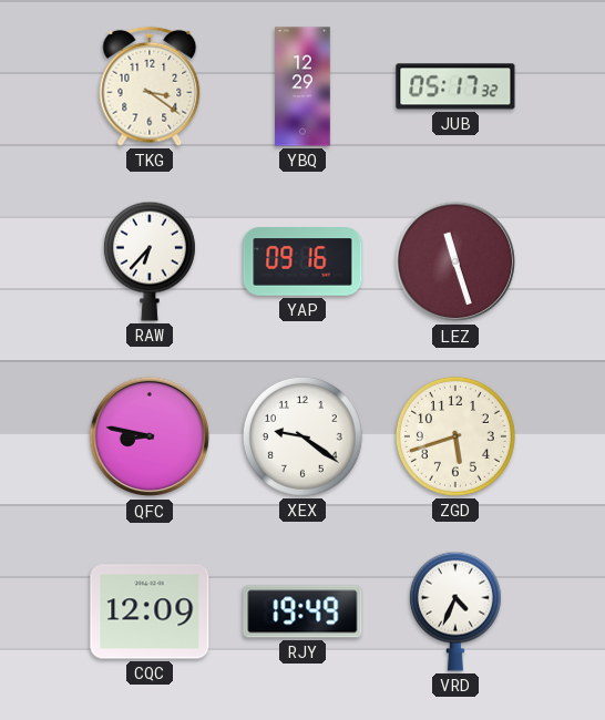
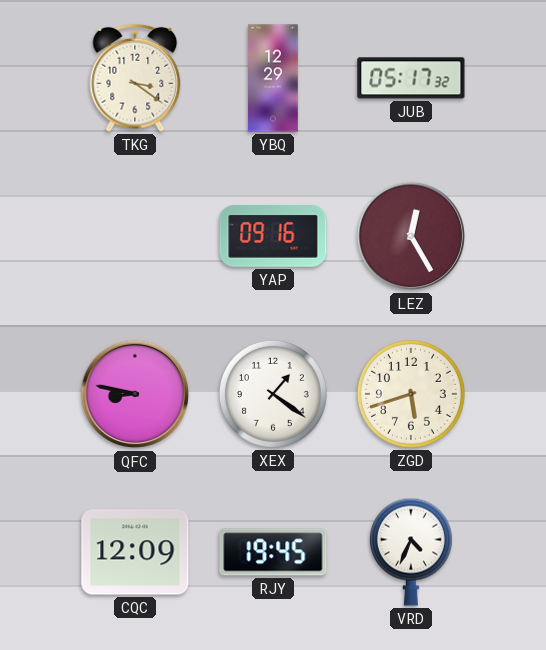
RAW: 6:37 -> none
LEZ: 11:27 -> 12:25
XEX: 9:21 -> 1:21
RJY: 19:49 -> 19:45
